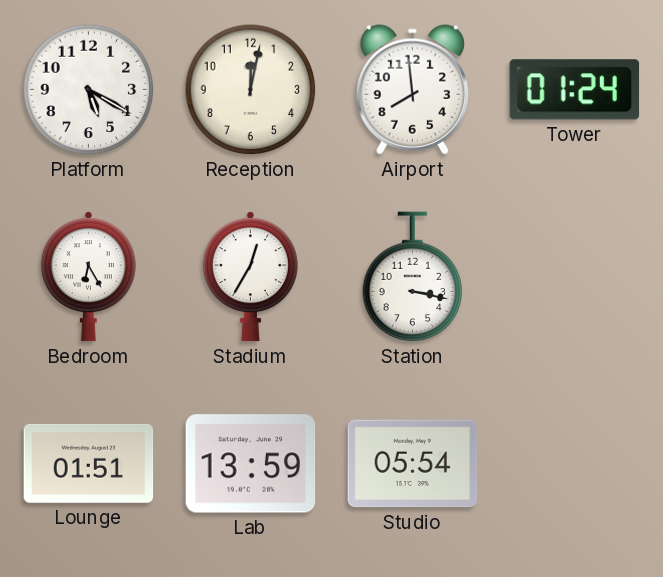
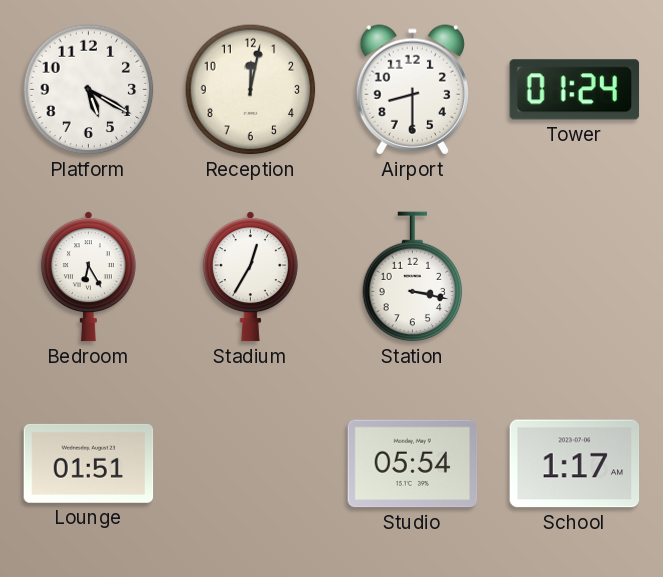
Airport: 7:59 -> 8:30
Lab: 13:59 -> none
School: none -> 1:17
